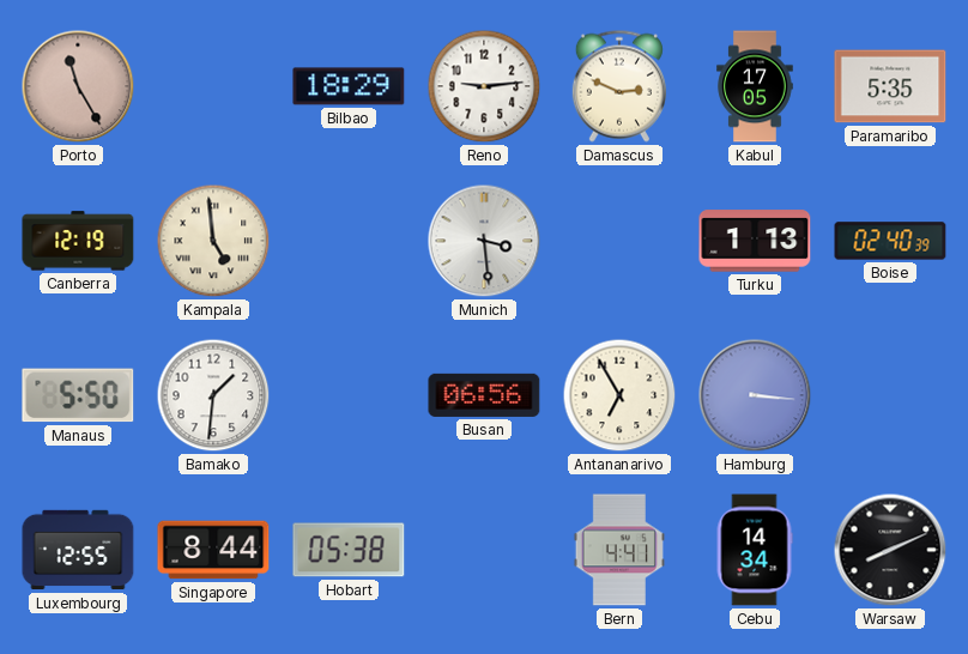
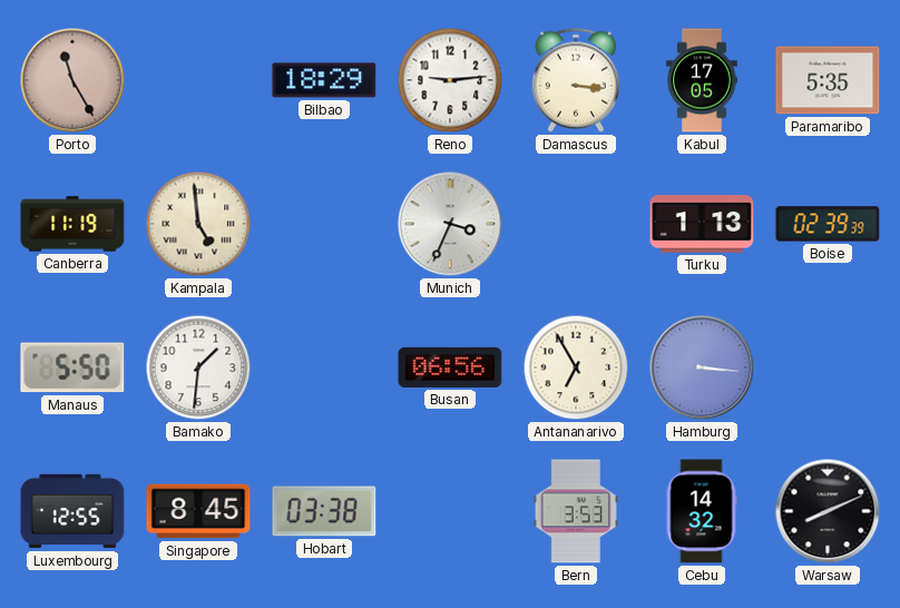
Damascus: 2:49 -> 3:16
Canberra: 12:19 -> 11:19
Munich: 3:29 -> 3:34
Boise: 02:40 -> 02:39
Singapore: 8:44 -> 8:45
Hobart: 05:38 -> 03:38
Bern: 4:41 -> 3:53
Cebu: 14:34 -> 14:32
